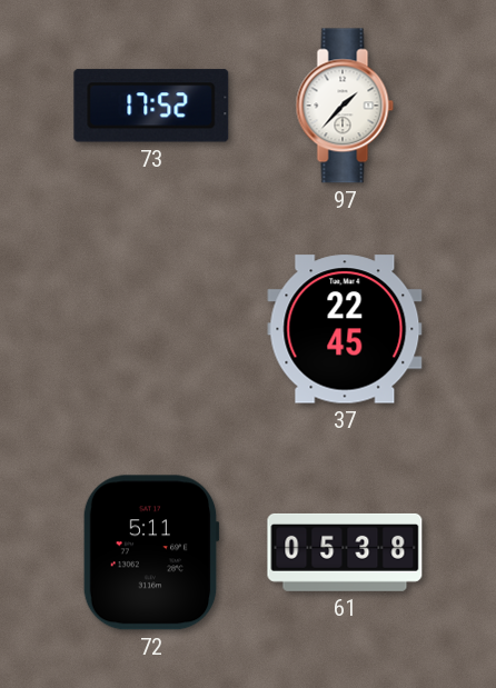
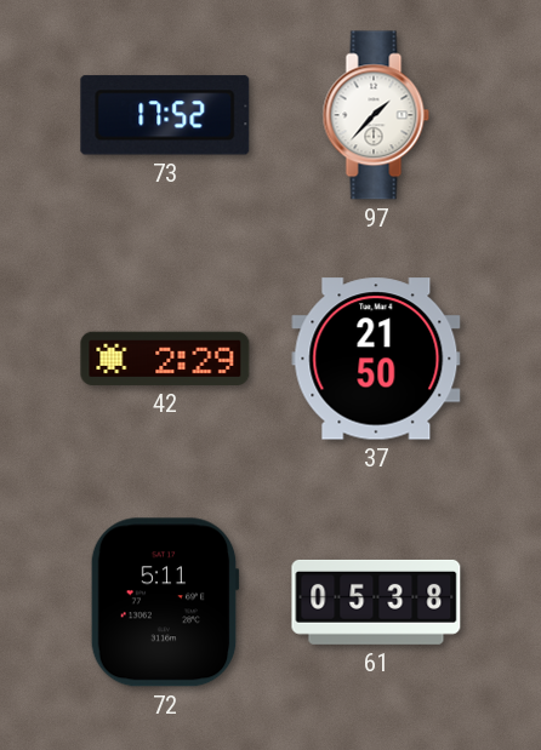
42: none -> 2:29
37: 22:45 -> 21:50
